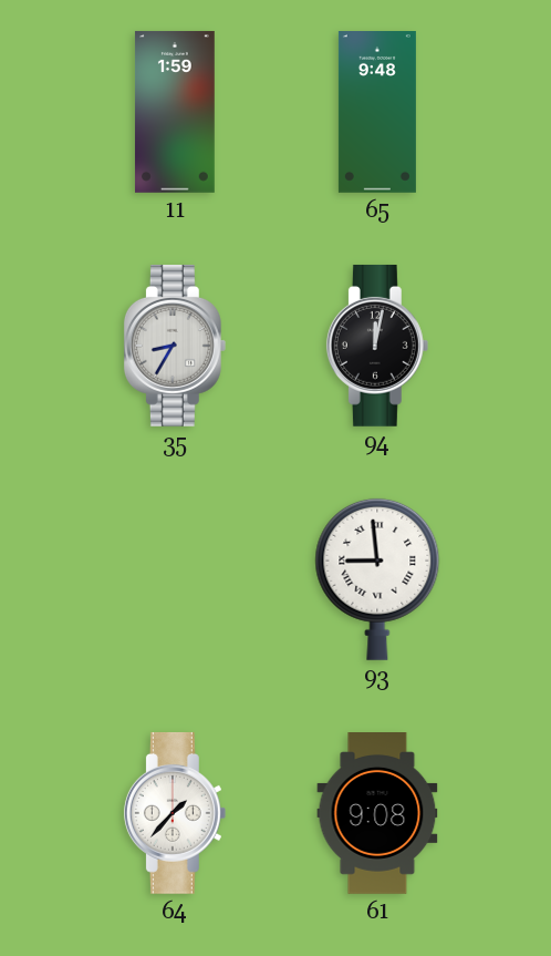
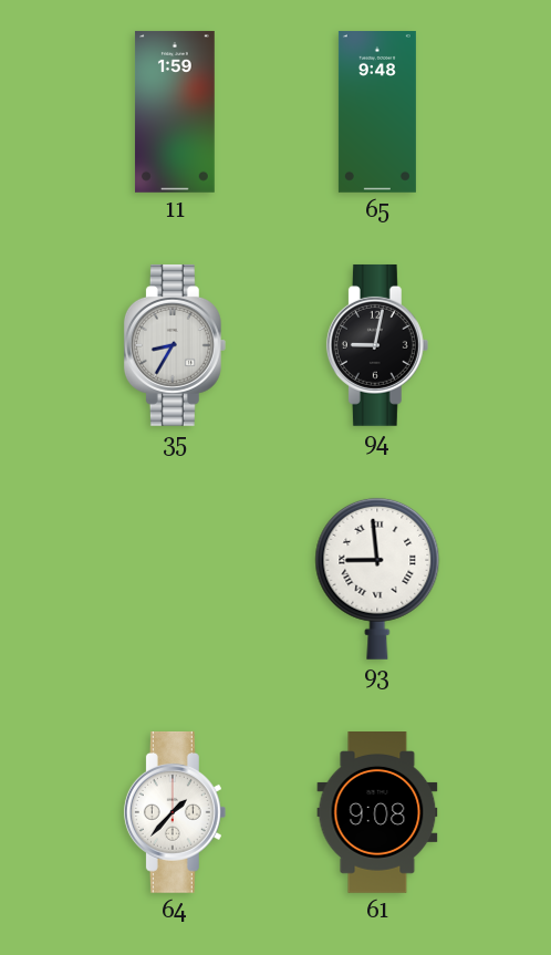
94: 12:02 -> 9:02
